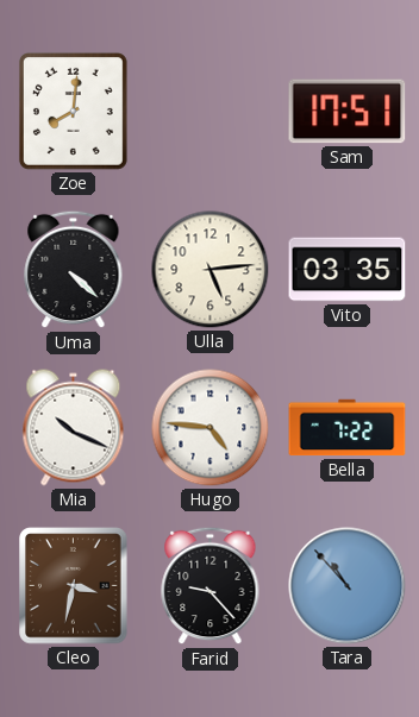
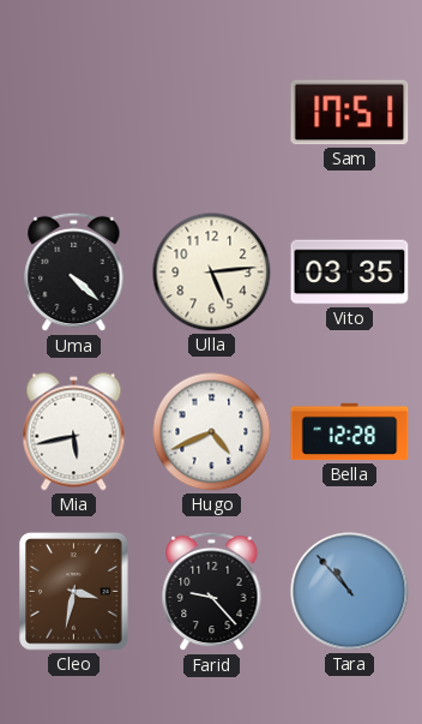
Zoe: 8:01 -> none
Mia: 10:19 -> 5:43
Hugo: 4:46 -> 4:41
Bella: 7:22 -> 12:28
